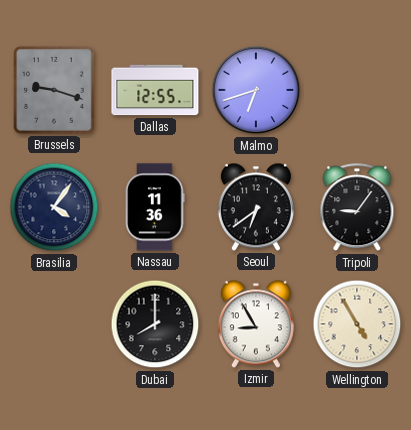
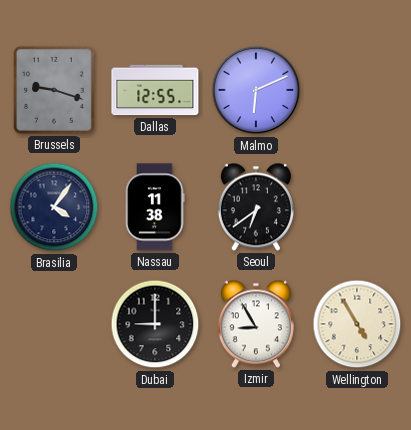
Malmo: 6:42 -> 6:11
Nassau: 11:36 -> 11:38
Tripoli: 9:06 -> none
Dubai: 8:00 -> 9:00
